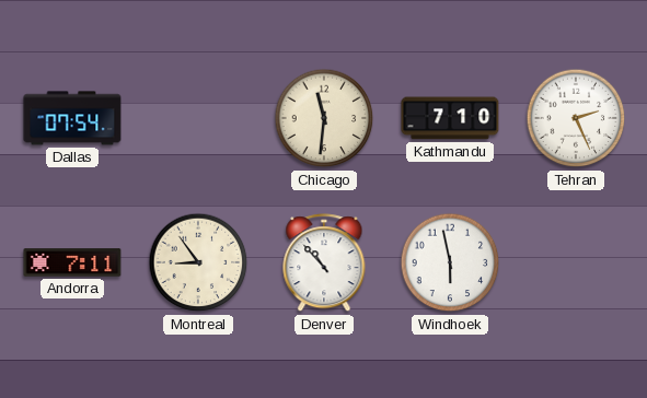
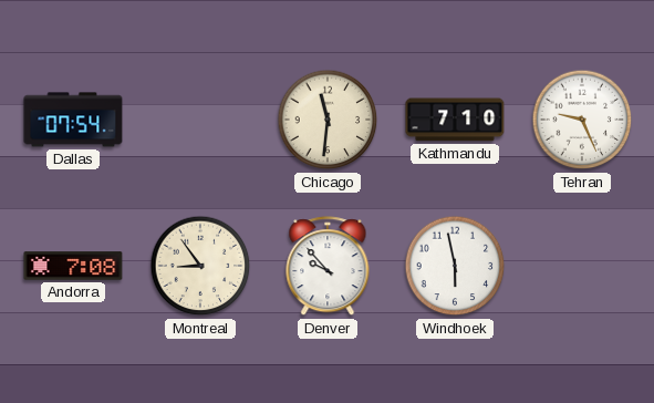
Tehran: 2:26 -> 9:26
Andorra: 7:11 -> 7:08
Denver: 10:53 -> 9:53
